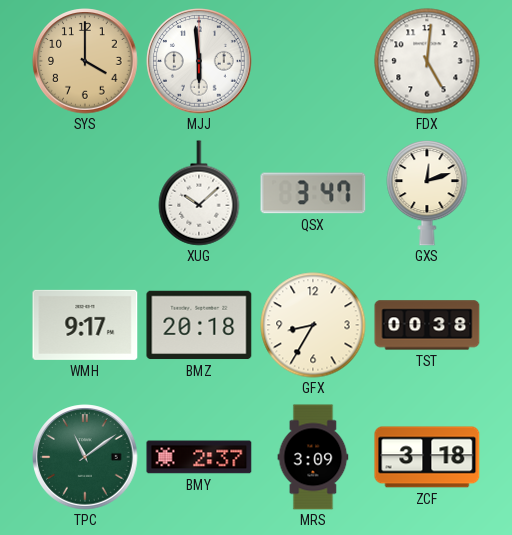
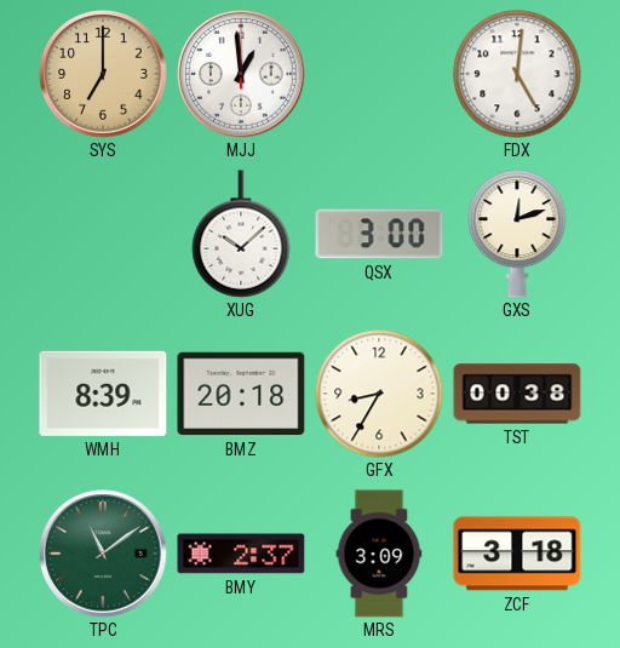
SYS: 4:00 -> 7:00
MJJ: 5:59 -> 12:59
QSX: 3:47 -> 3:00
WMH: 9:17 -> 8:39
